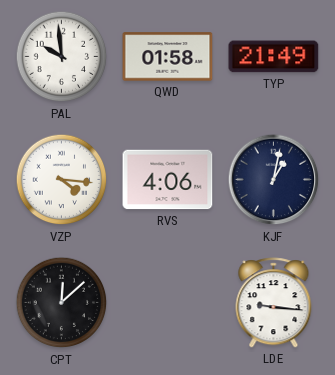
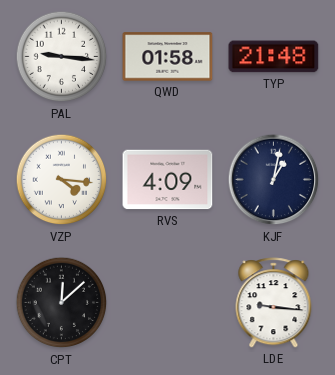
PAL: 9:59 -> 9:16
TYP: 21:49 -> 21:48
RVS: 4:06 -> 4:09
